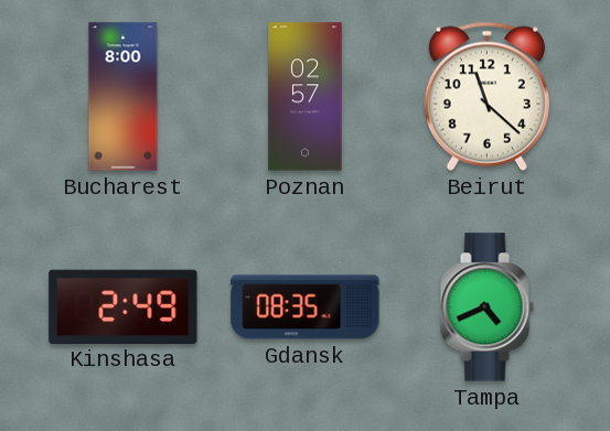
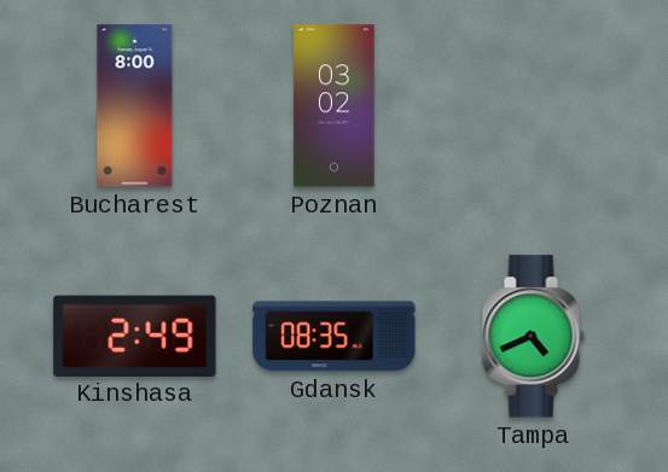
Poznan: 02:57 -> 03:02
Beirut: 11:22 -> none
